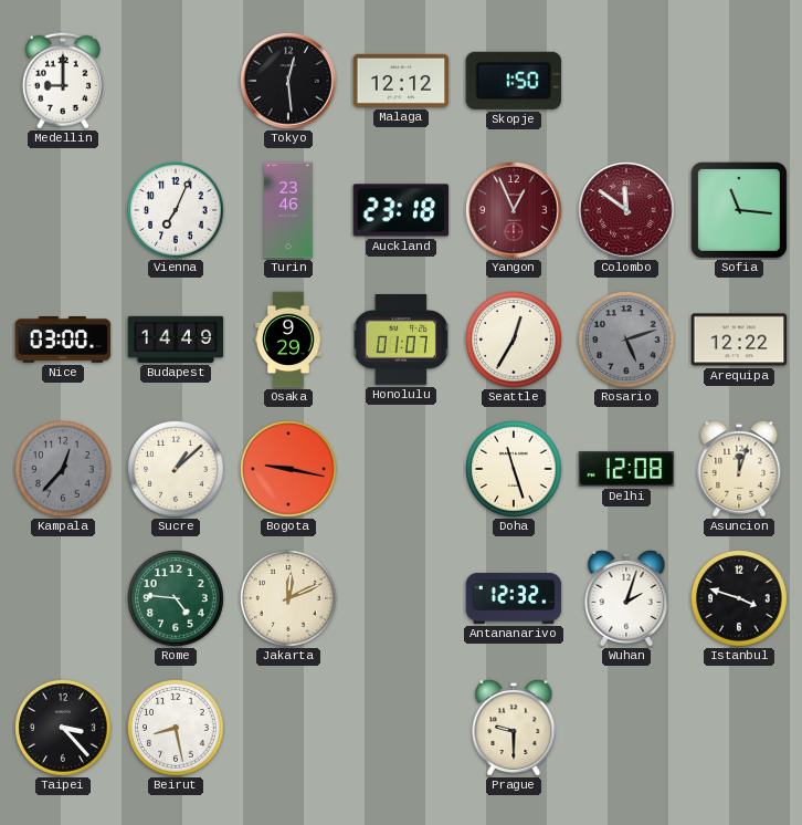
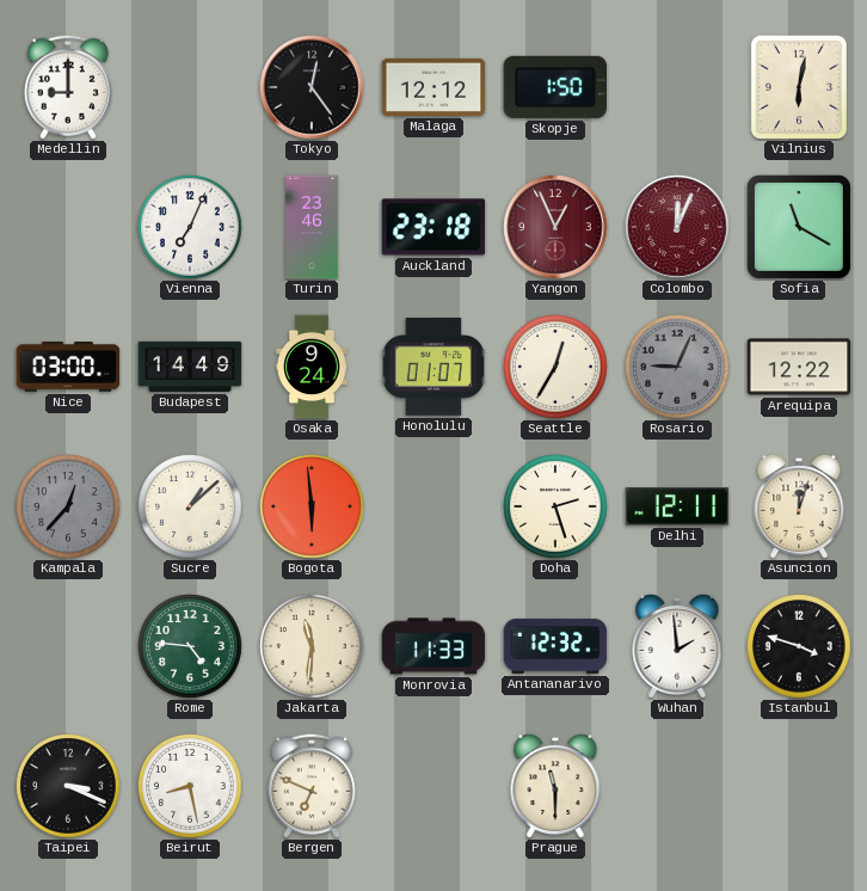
Tokyo: 12:29 -> 12:24
Vilnius: none -> 6:02
Colombo: 11:51 -> 12:04
Sofia: 11:16 -> 11:20
Osaka: 9:29 -> 9:24
Rosario: 5:12 -> 9:04
Bogota: 9:17 -> 5:59
Doha: 11:27 -> 2:27
Delhi: 12:08 -> 12:11
Jakarta: 12:11 -> 11:31
Monrovia: none -> 11:33
Wuhan: 2:03 -> 1:59
Taipei: 3:23 -> 3:19
Bergen: none -> 6:49
Prague: 9:30 -> 11:30
